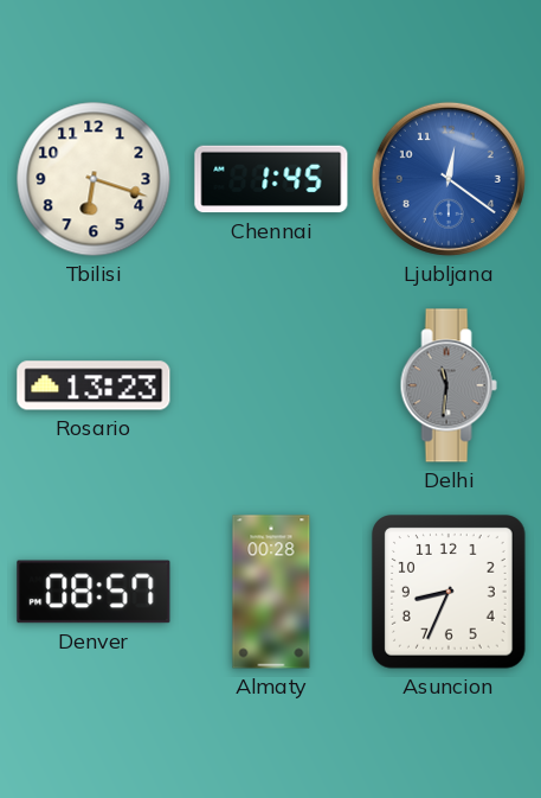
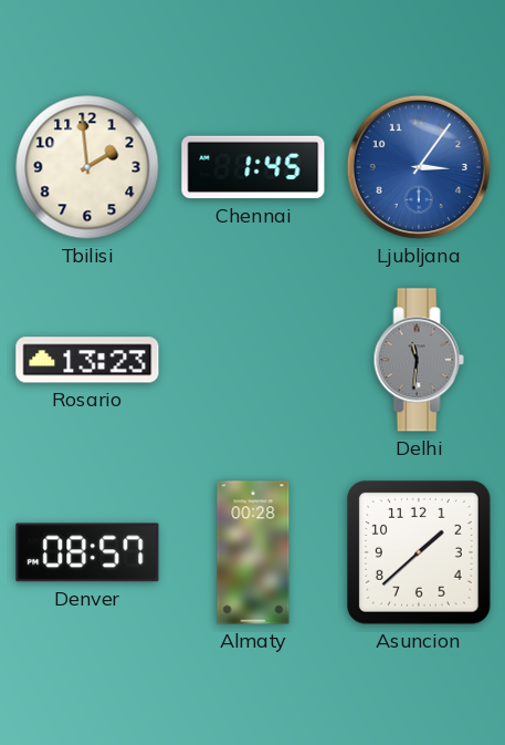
Tbilisi: 6:18 -> 1:59
Ljubljana: 12:21 -> 3:06
Asuncion: 8:34 -> 1:38
